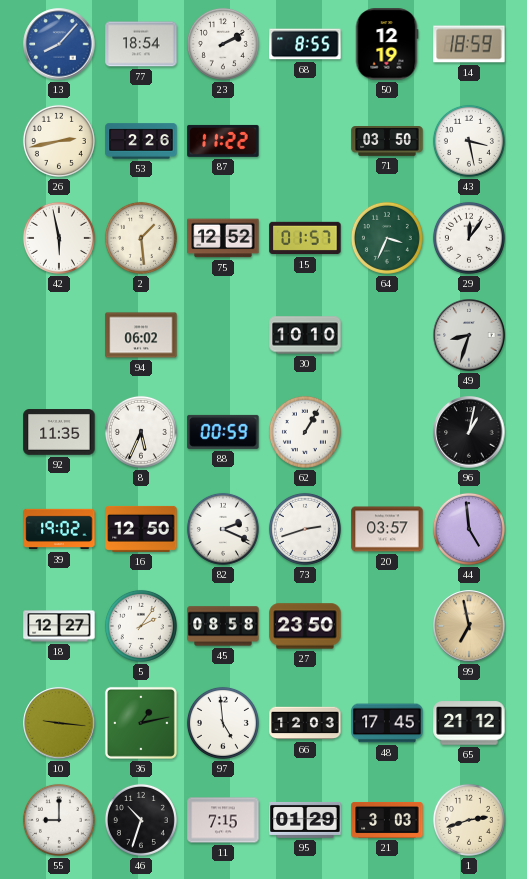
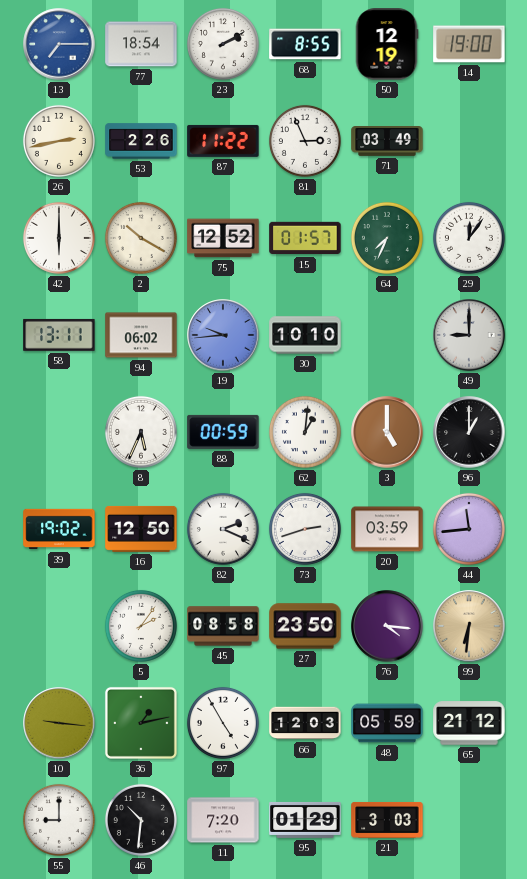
13: 8:07 -> 7:15
14: 18:59 -> 19:00
81: none -> 2:56
71: 03:50 -> 03:49
43: 3:28 -> none
42: 5:58 -> 6:00
2: 1:29 -> 10:20
64: 3:34 -> 7:34
58: none -> 13:11
19: none -> 9:44
49: 8:33 -> 9:00
92: 11:35 -> none
62: 1:05 -> 1:01
3: none -> 5:00
96: 1:02 -> 1:00
20: 03:57 -> 03:59
44: 4:59 -> 11:44
18: 12:27 -> none
76: none -> 4:16
99: 6:58 -> 6:31
97: 4:59 -> 4:55
48: 17:45 -> 05:59
46: 10:33 -> 10:31
11: 7:15 -> 7:20
1: 2:42 -> none
